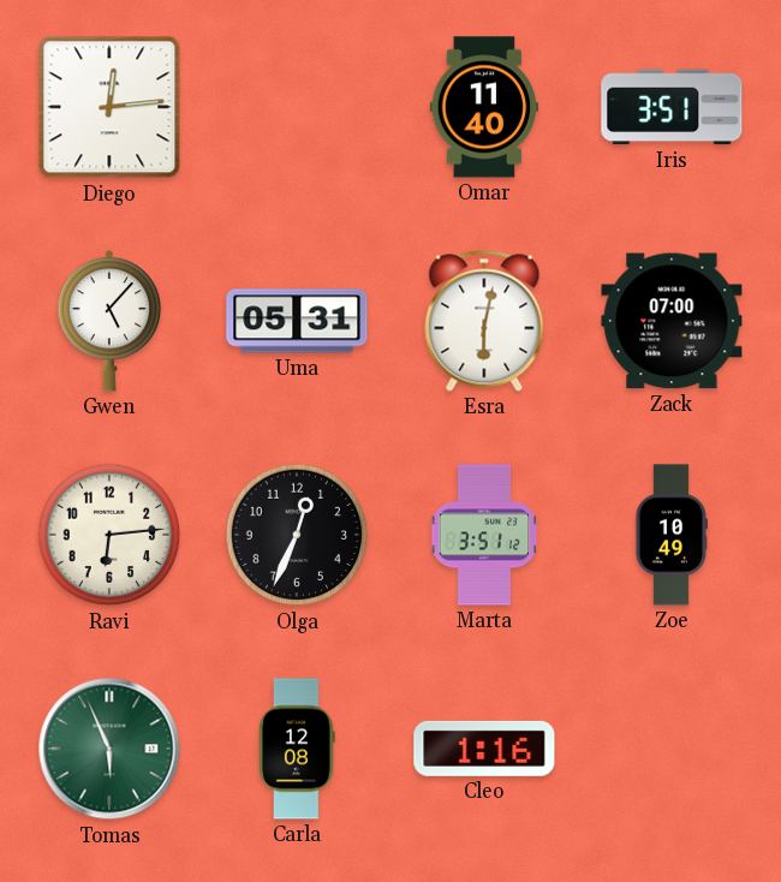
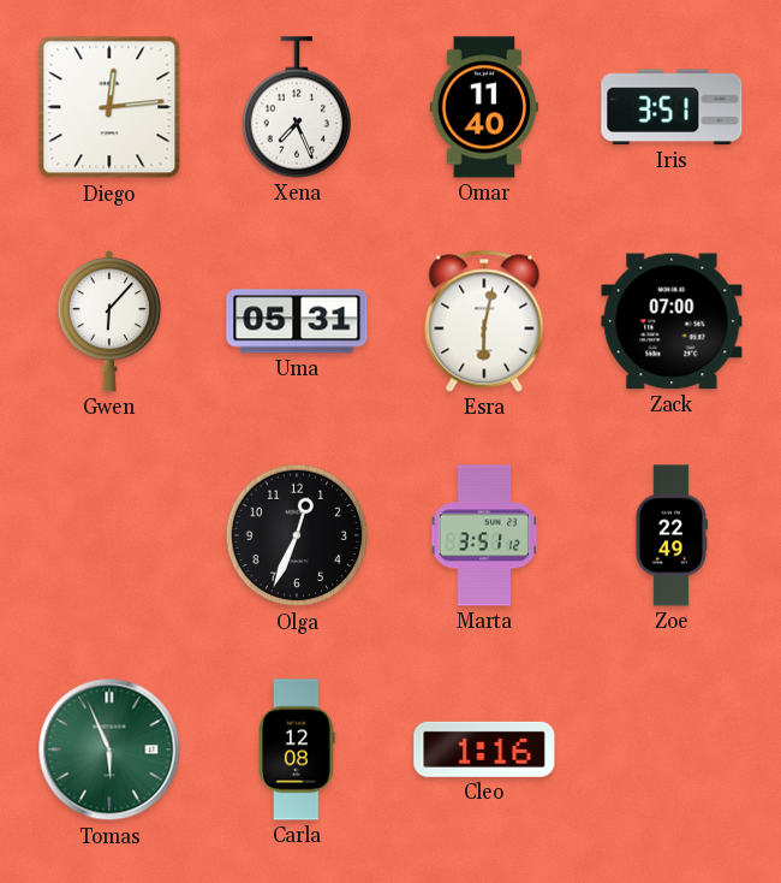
Xena: none -> 7:26
Gwen: 5:07 -> 6:07
Ravi: 6:14 -> none
Zoe: 10:49 -> 22:49
